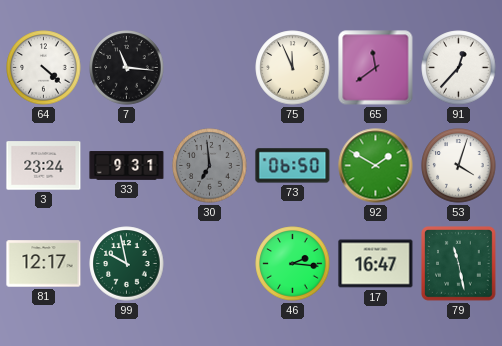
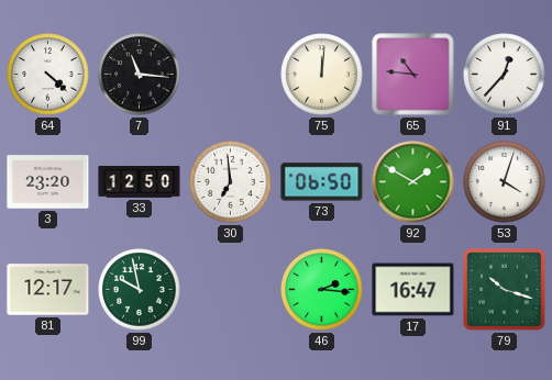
75: 11:56 -> 12:01
65: 11:39 -> 10:46
3: 23:24 -> 23:20
33: 9:31 -> 12:50
30 dial: grey -> white
79: 11:28 -> 10:18
